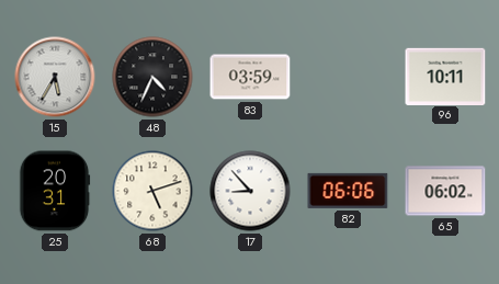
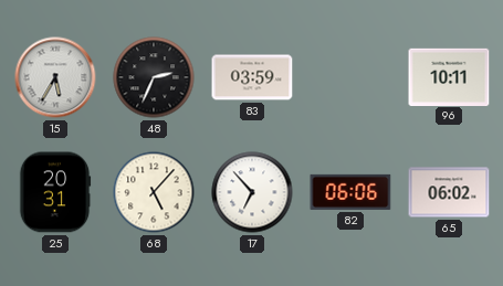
48: 4:34 -> 2:34
68: 5:12 -> 5:07
17: 8:53 -> 6:53
